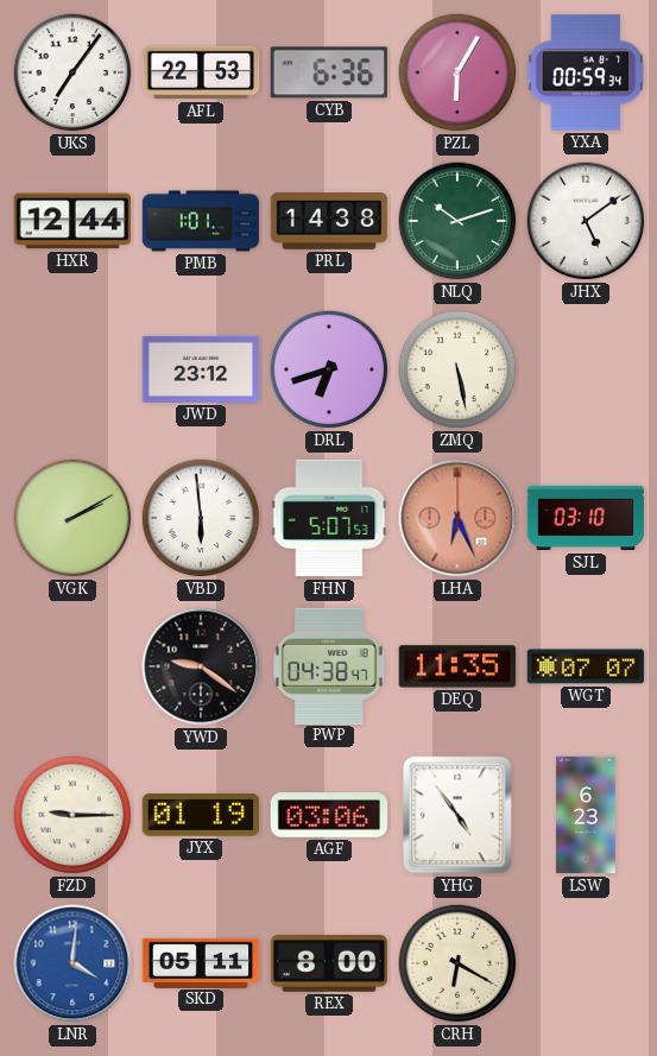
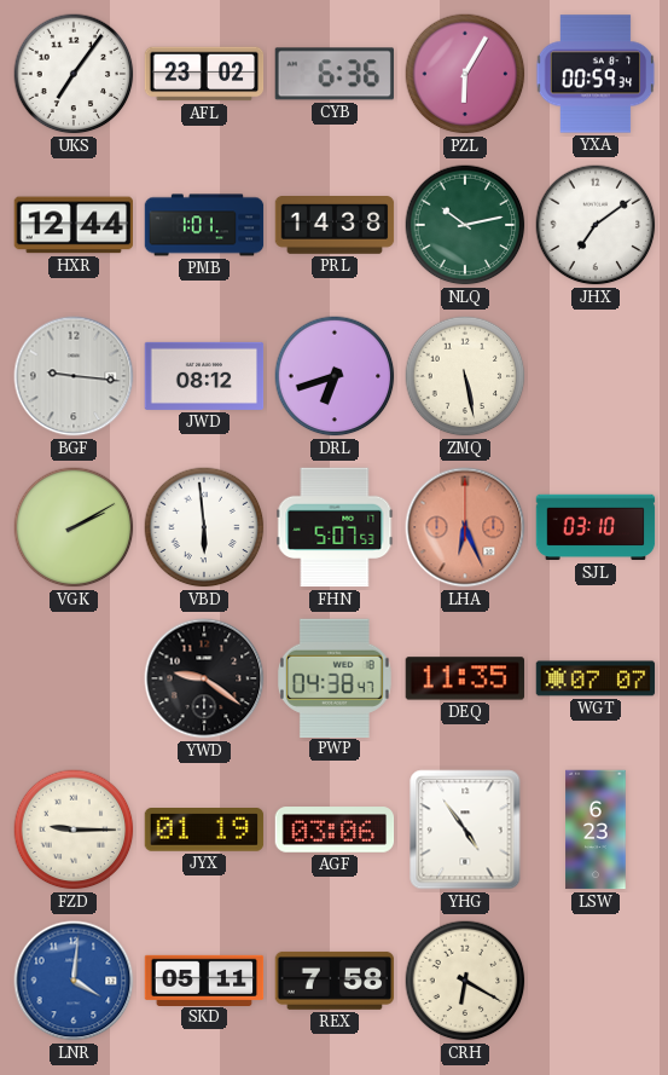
AFL: 22:53 -> 23:02
NLQ: 10:12 -> 10:13
JHX: 5:09 -> 7:09
BGF: none -> 9:16
JWD: 23:12 -> 08:12
REX: 8:00 -> 7:58
